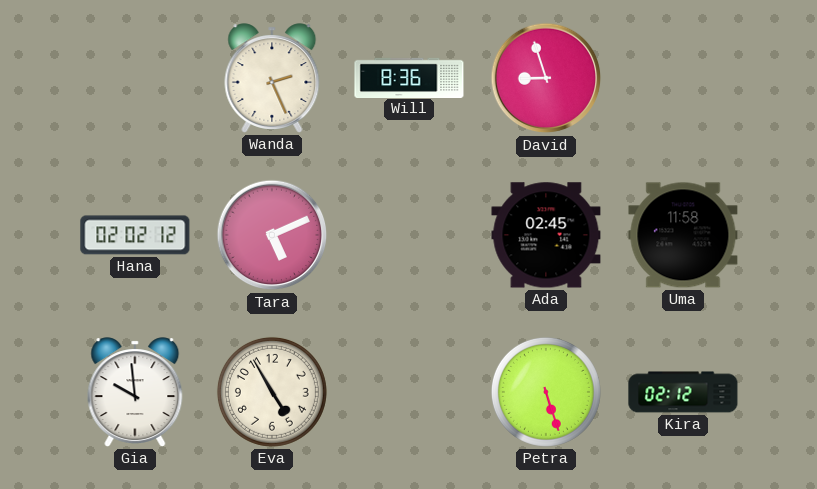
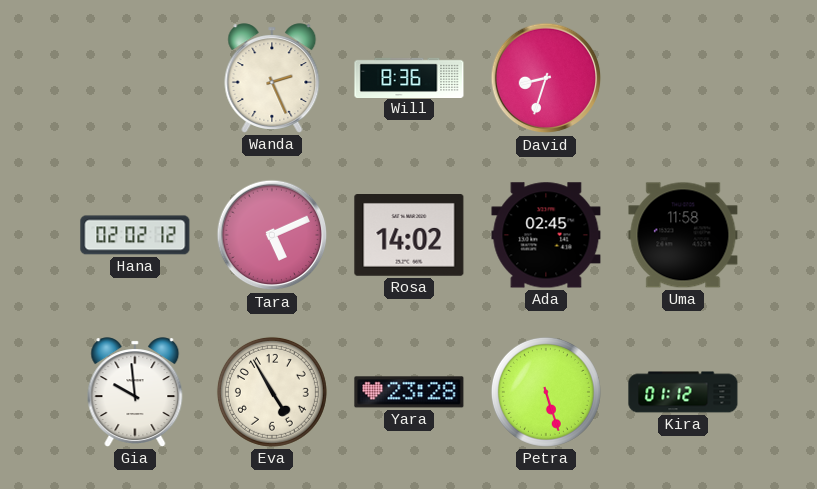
David: 8:57 -> 8:33
Rosa: none -> 14:02
Yara: none -> 23:28
Kira: 02:12 -> 01:12
